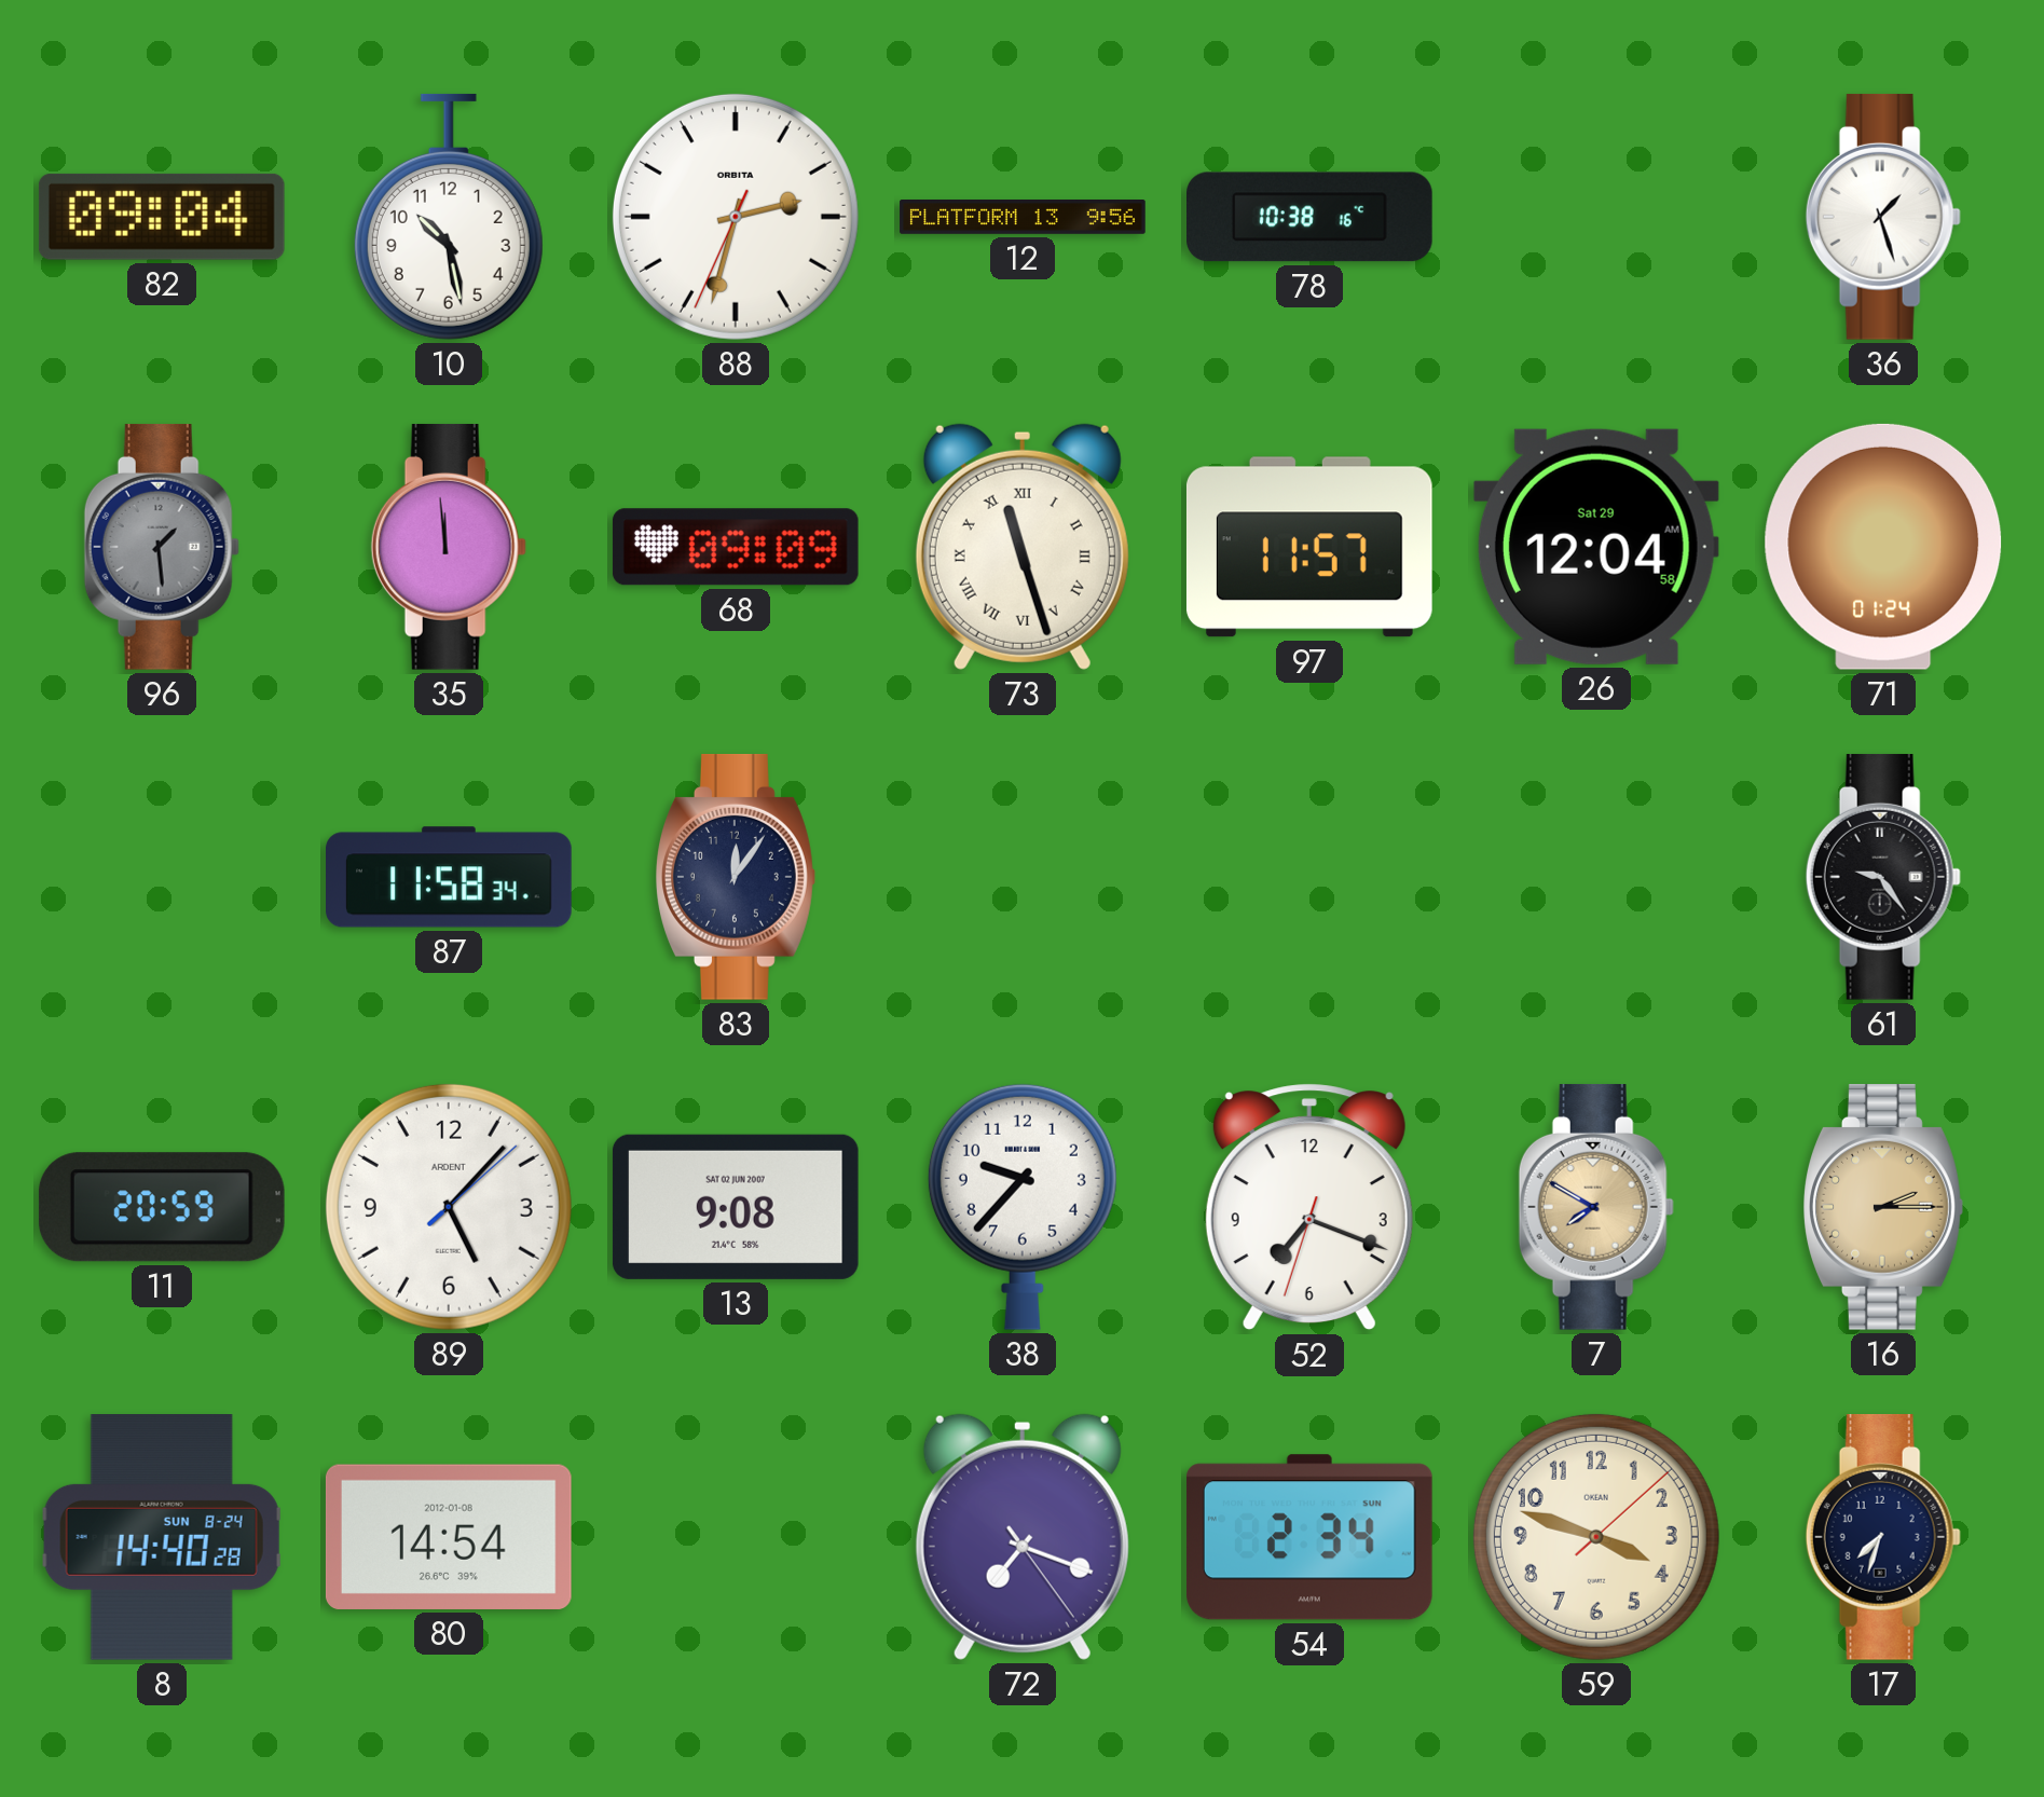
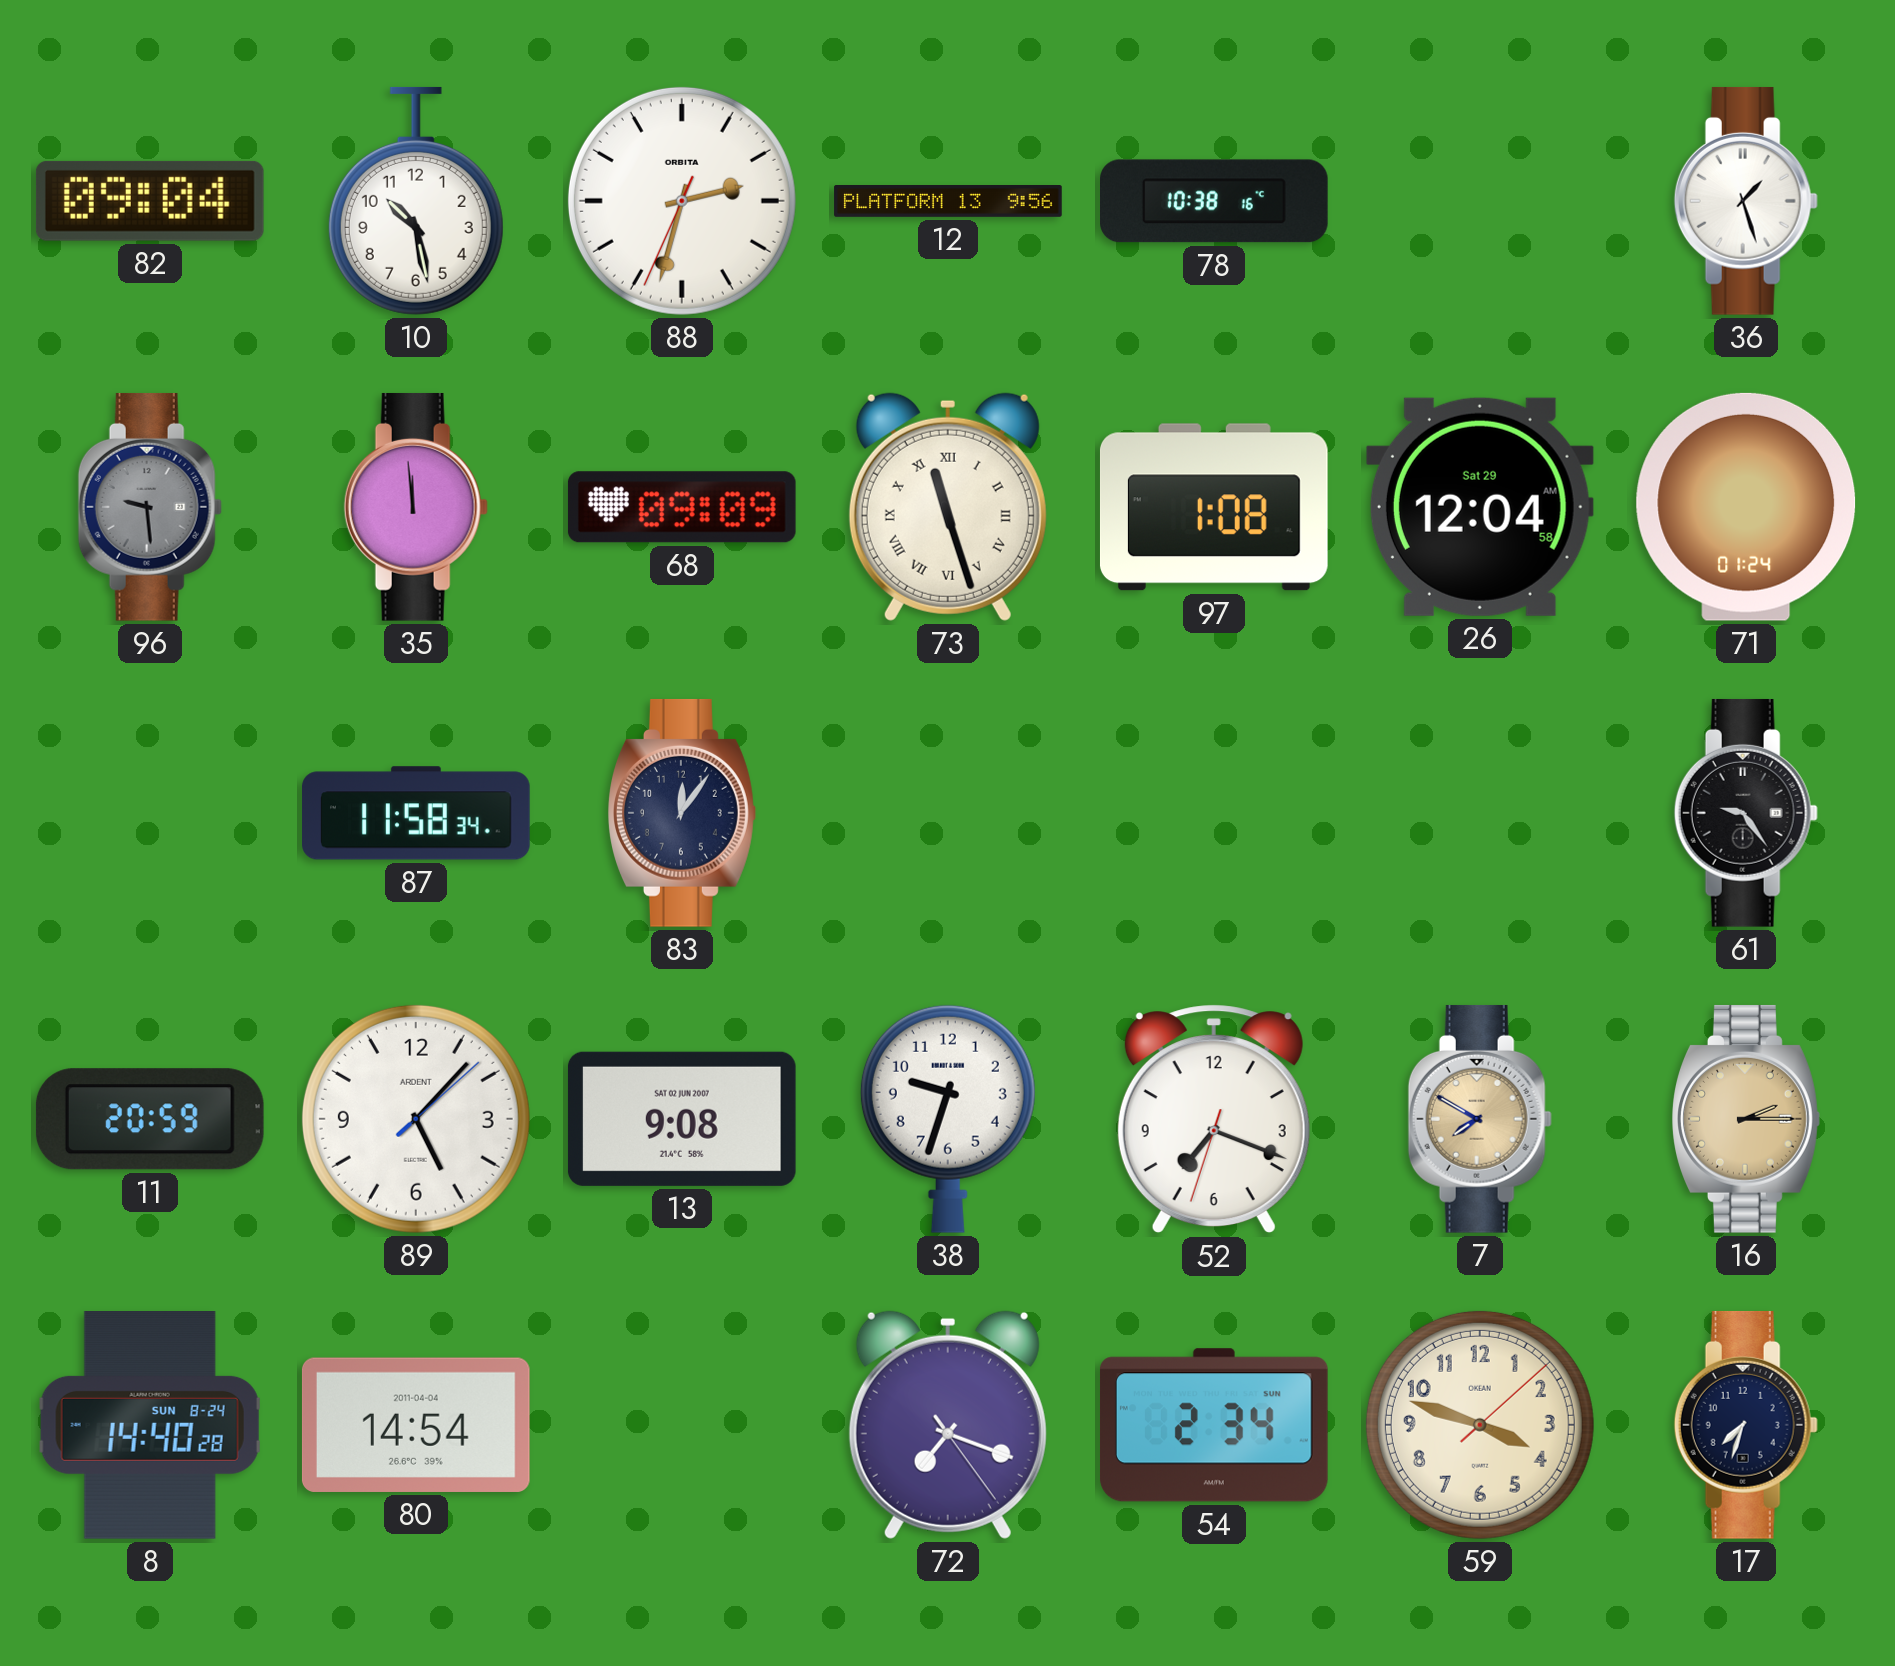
96: 1:29 -> 9:29
97: 11:57 -> 1:08
38: 9:37 -> 9:33
80 date: 2012-01-08 -> 2011-04-04
